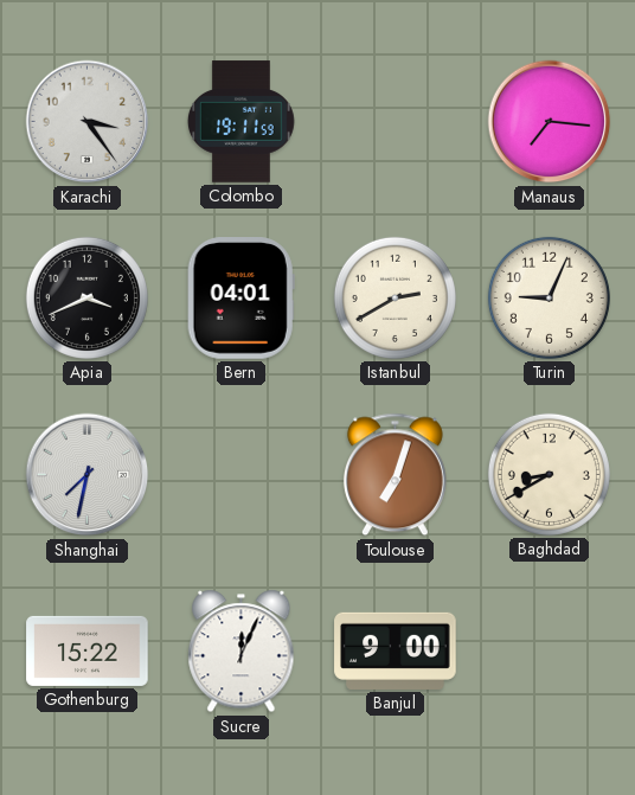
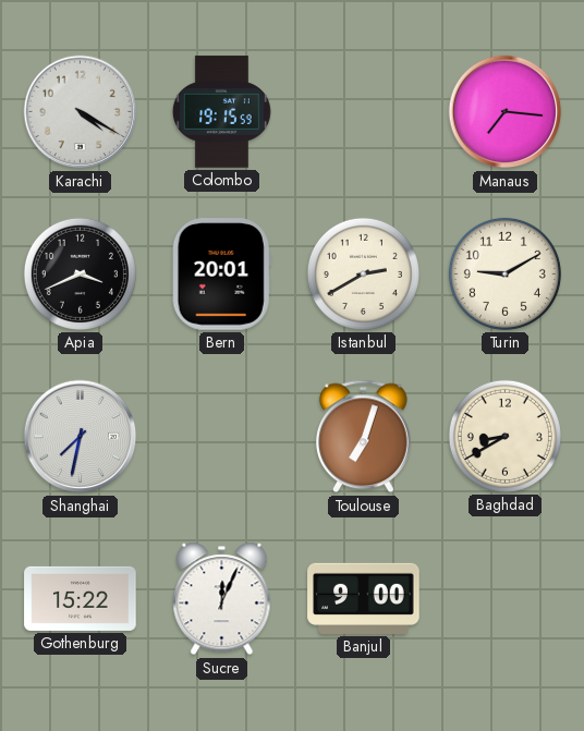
Karachi: 3:24 -> 4:20
Colombo: 19:11 -> 19:15
Bern: 04:01 -> 20:01
Turin: 9:04 -> 9:10
